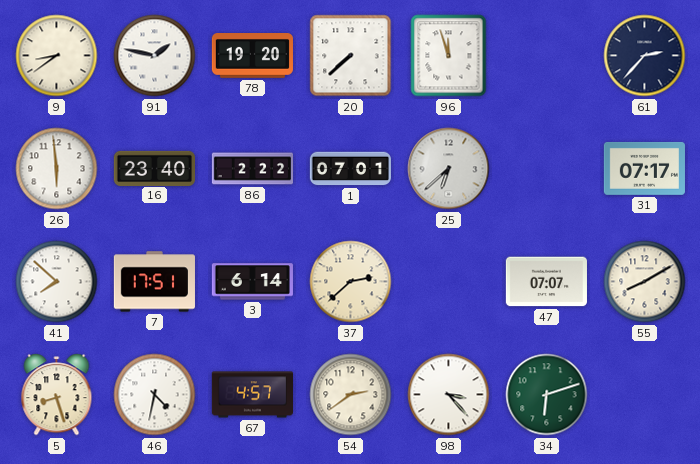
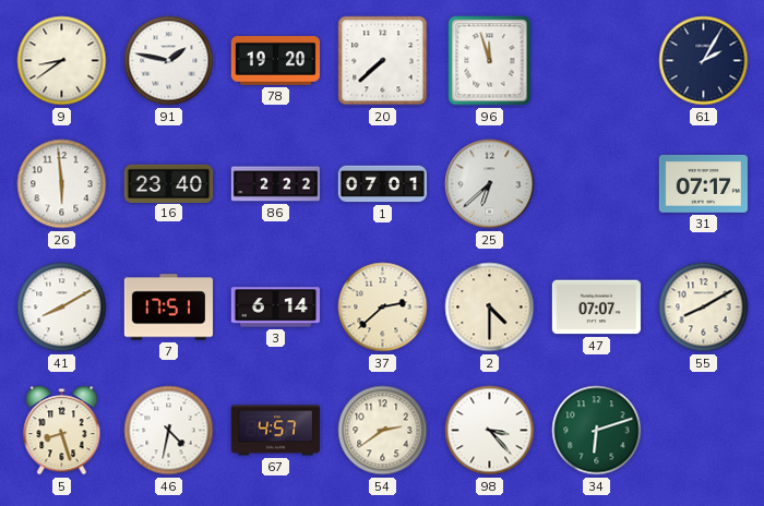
61: 2:37 -> 2:05
41: 7:52 -> 8:10
2: none -> 4:30
